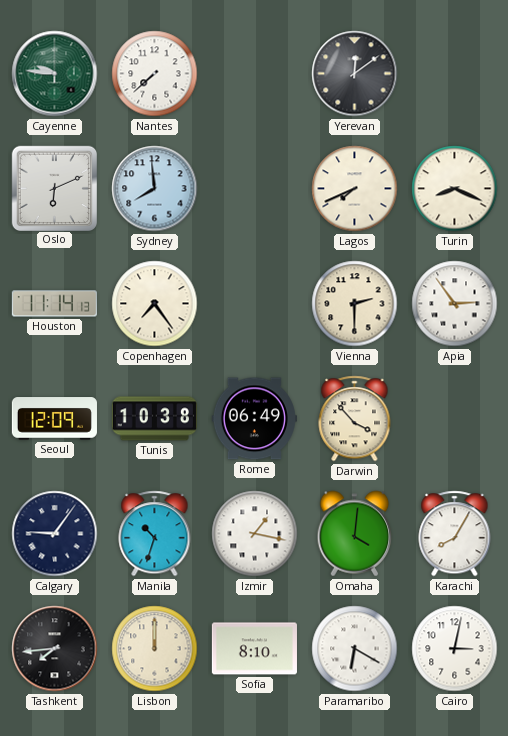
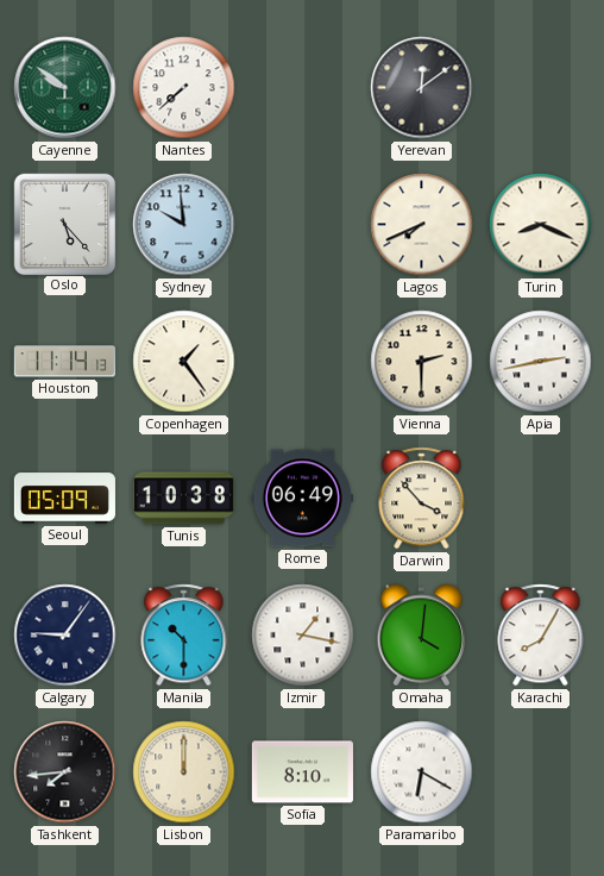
Cayenne: 9:46 -> 9:51
Oslo: 6:11 -> 5:23
Sydney: 7:59 -> 9:59
Copenhagen: 7:24 -> 1:24
Apia: 2:54 -> 2:43
Seoul: 12:09 -> 05:09
Manila: 10:33 -> 10:30
Cairo: 3:02 -> none
